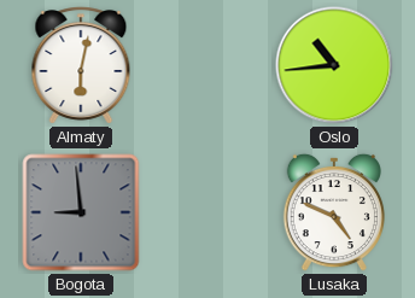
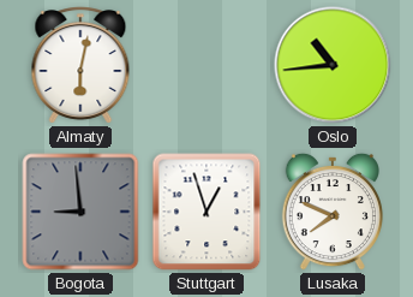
Stuttgart: none -> 12:57
Lusaka: 4:49 -> 7:49
